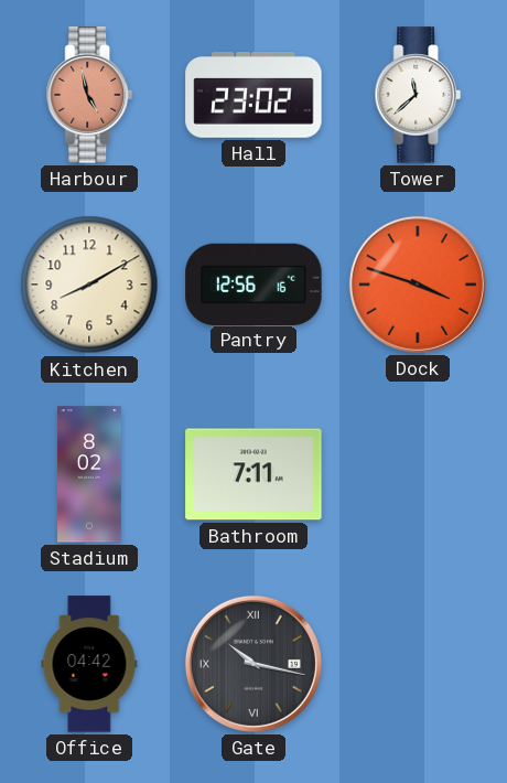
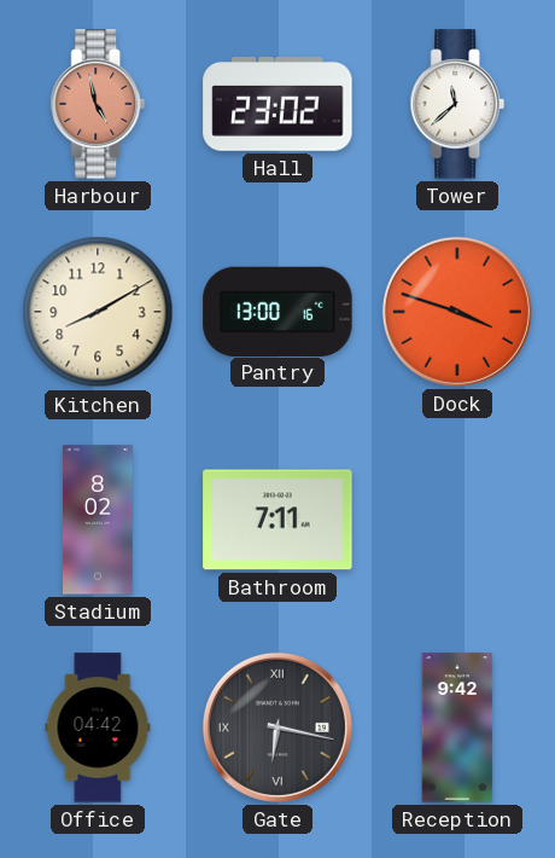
Pantry: 12:56 -> 13:00
Gate: 10:17 -> 6:17
Reception: none -> 9:42
